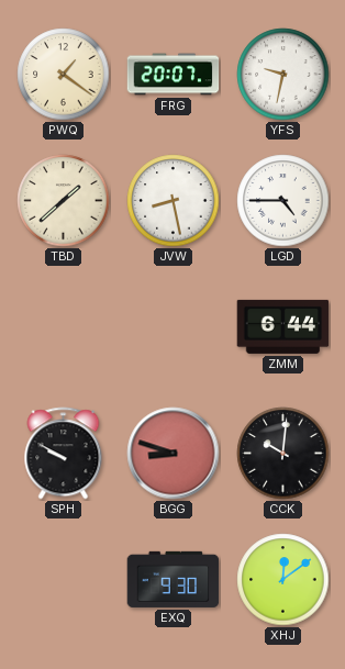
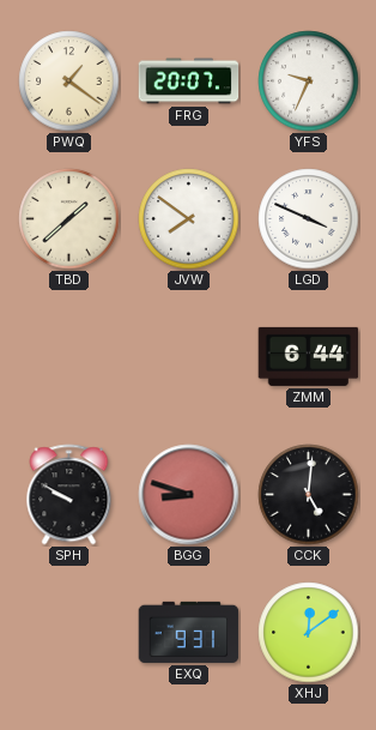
YFS: 9:32 -> 9:34
JVW: 8:28 -> 7:51
LGD: 4:45 -> 3:49
CCK: 10:01 -> 5:01
EXQ: 9:30 -> 9:31
